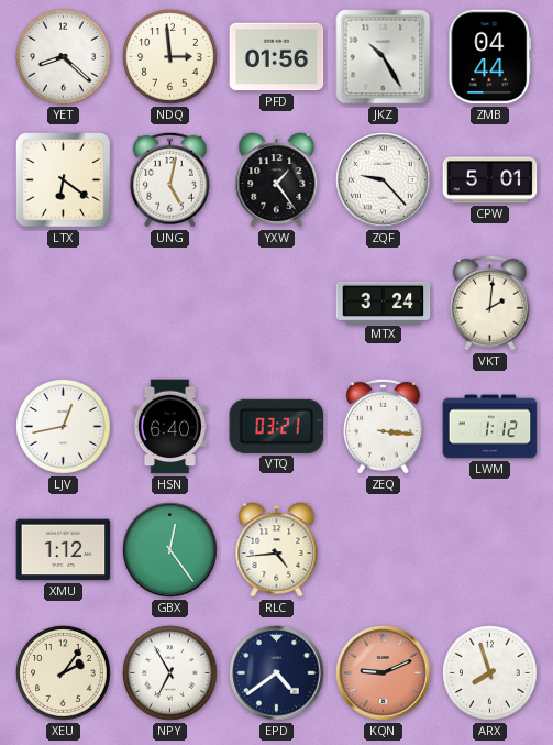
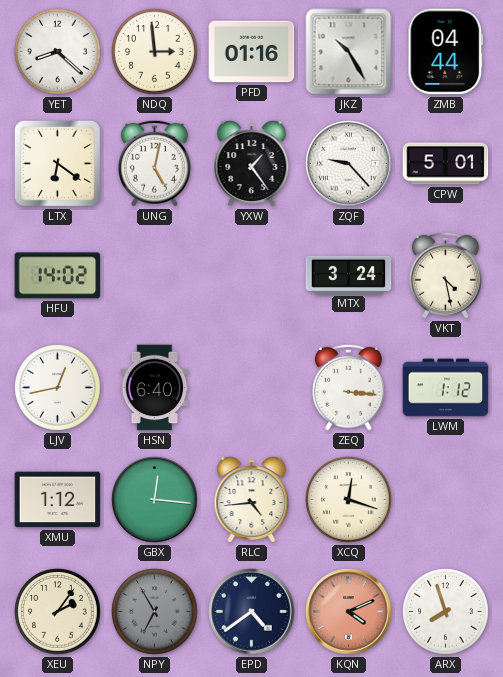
PFD: 01:56 -> 01:16
HFU: none -> 14:02
VKT: 2:01 -> 4:28
VTQ: 03:21 -> none
GBX: 12:24 -> 12:16
XCQ: none -> 12:18
NPY dial: white -> grey
KQN: 9:11 -> 4:11
